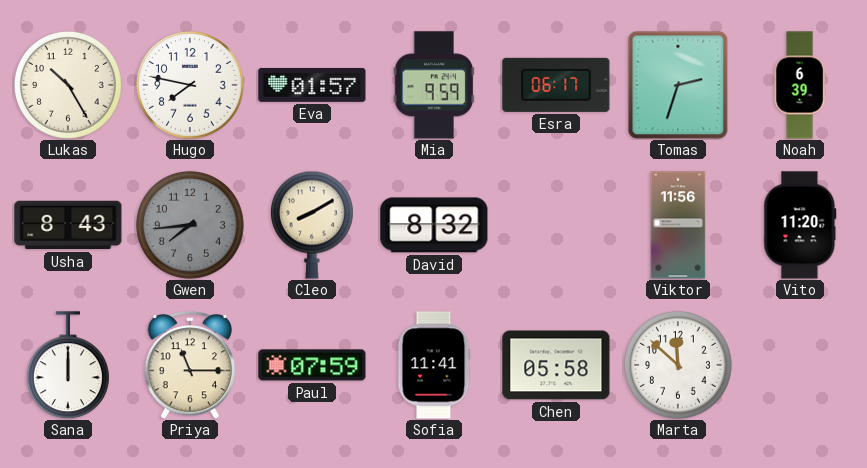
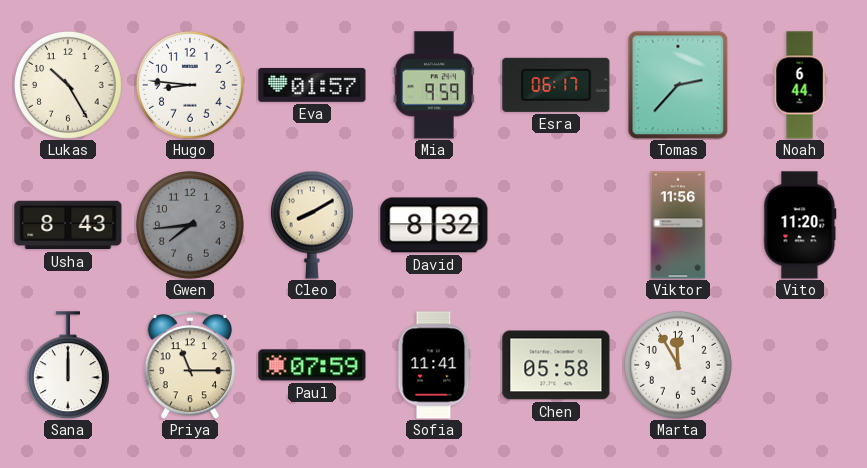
Hugo: 7:47 -> 8:46
Tomas: 2:33 -> 2:37
Noah: 6:39 -> 6:44
Marta: 11:52 -> 11:55
